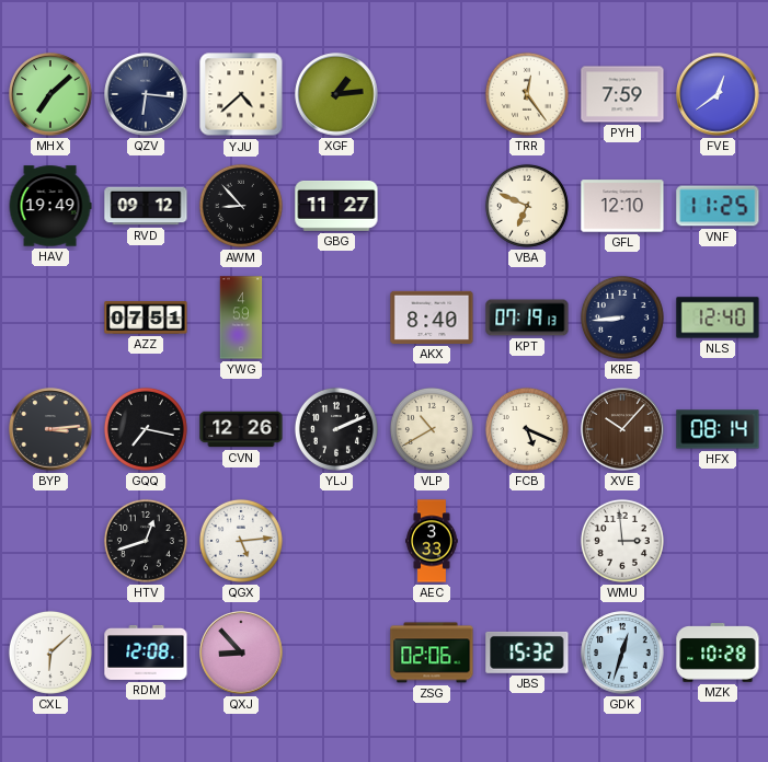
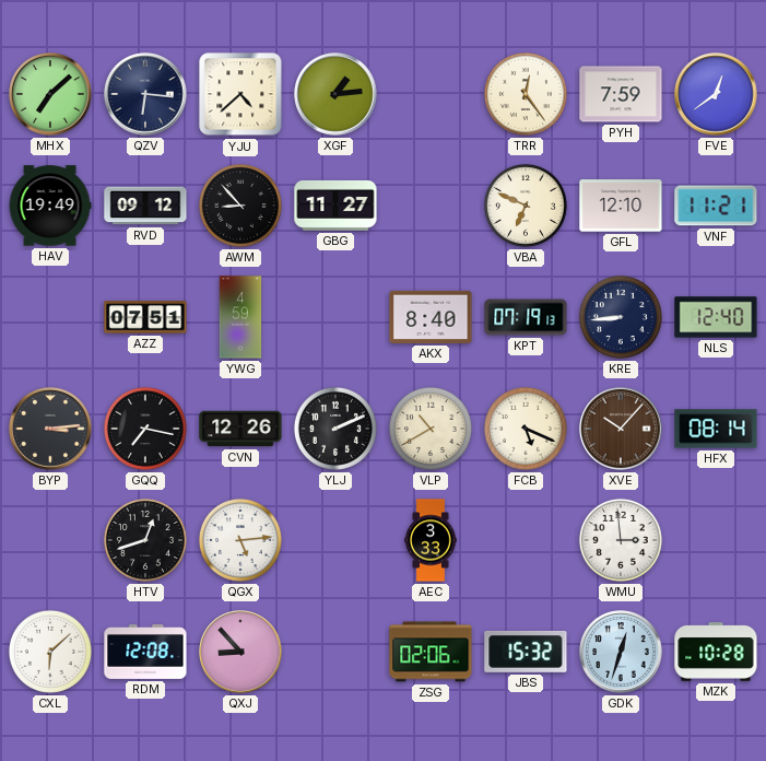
VNF: 11:25 -> 11:21
